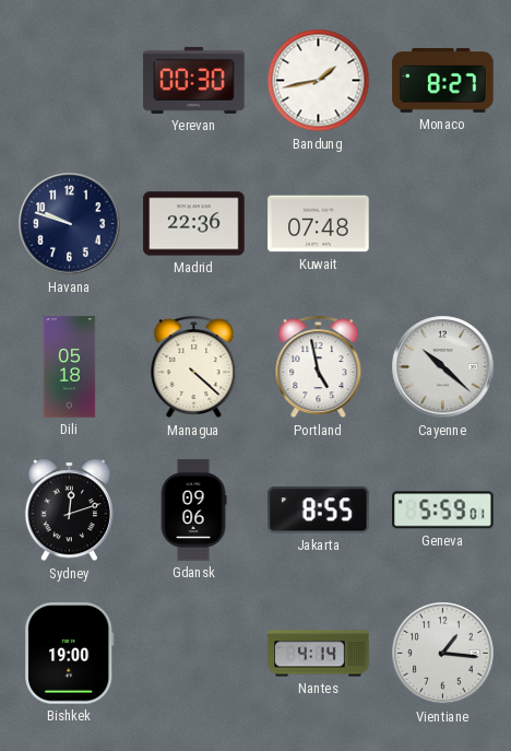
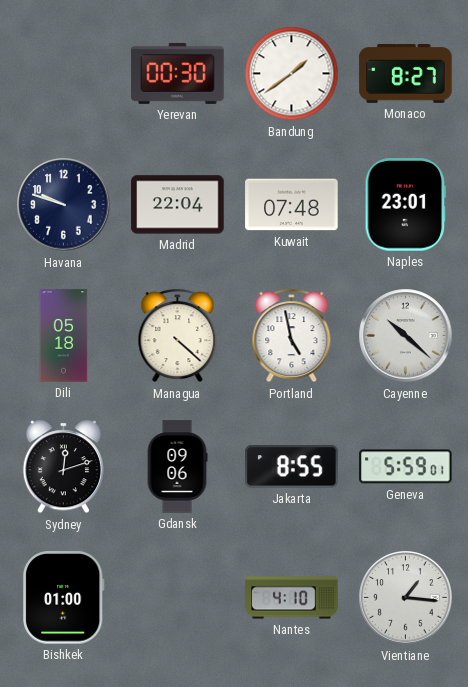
Bandung: 1:43 -> 1:39
Madrid: 22:36 -> 22:04
Naples: none -> 23:01
Bishkek: 19:00 -> 01:00
Nantes: 4:14 -> 4:10
